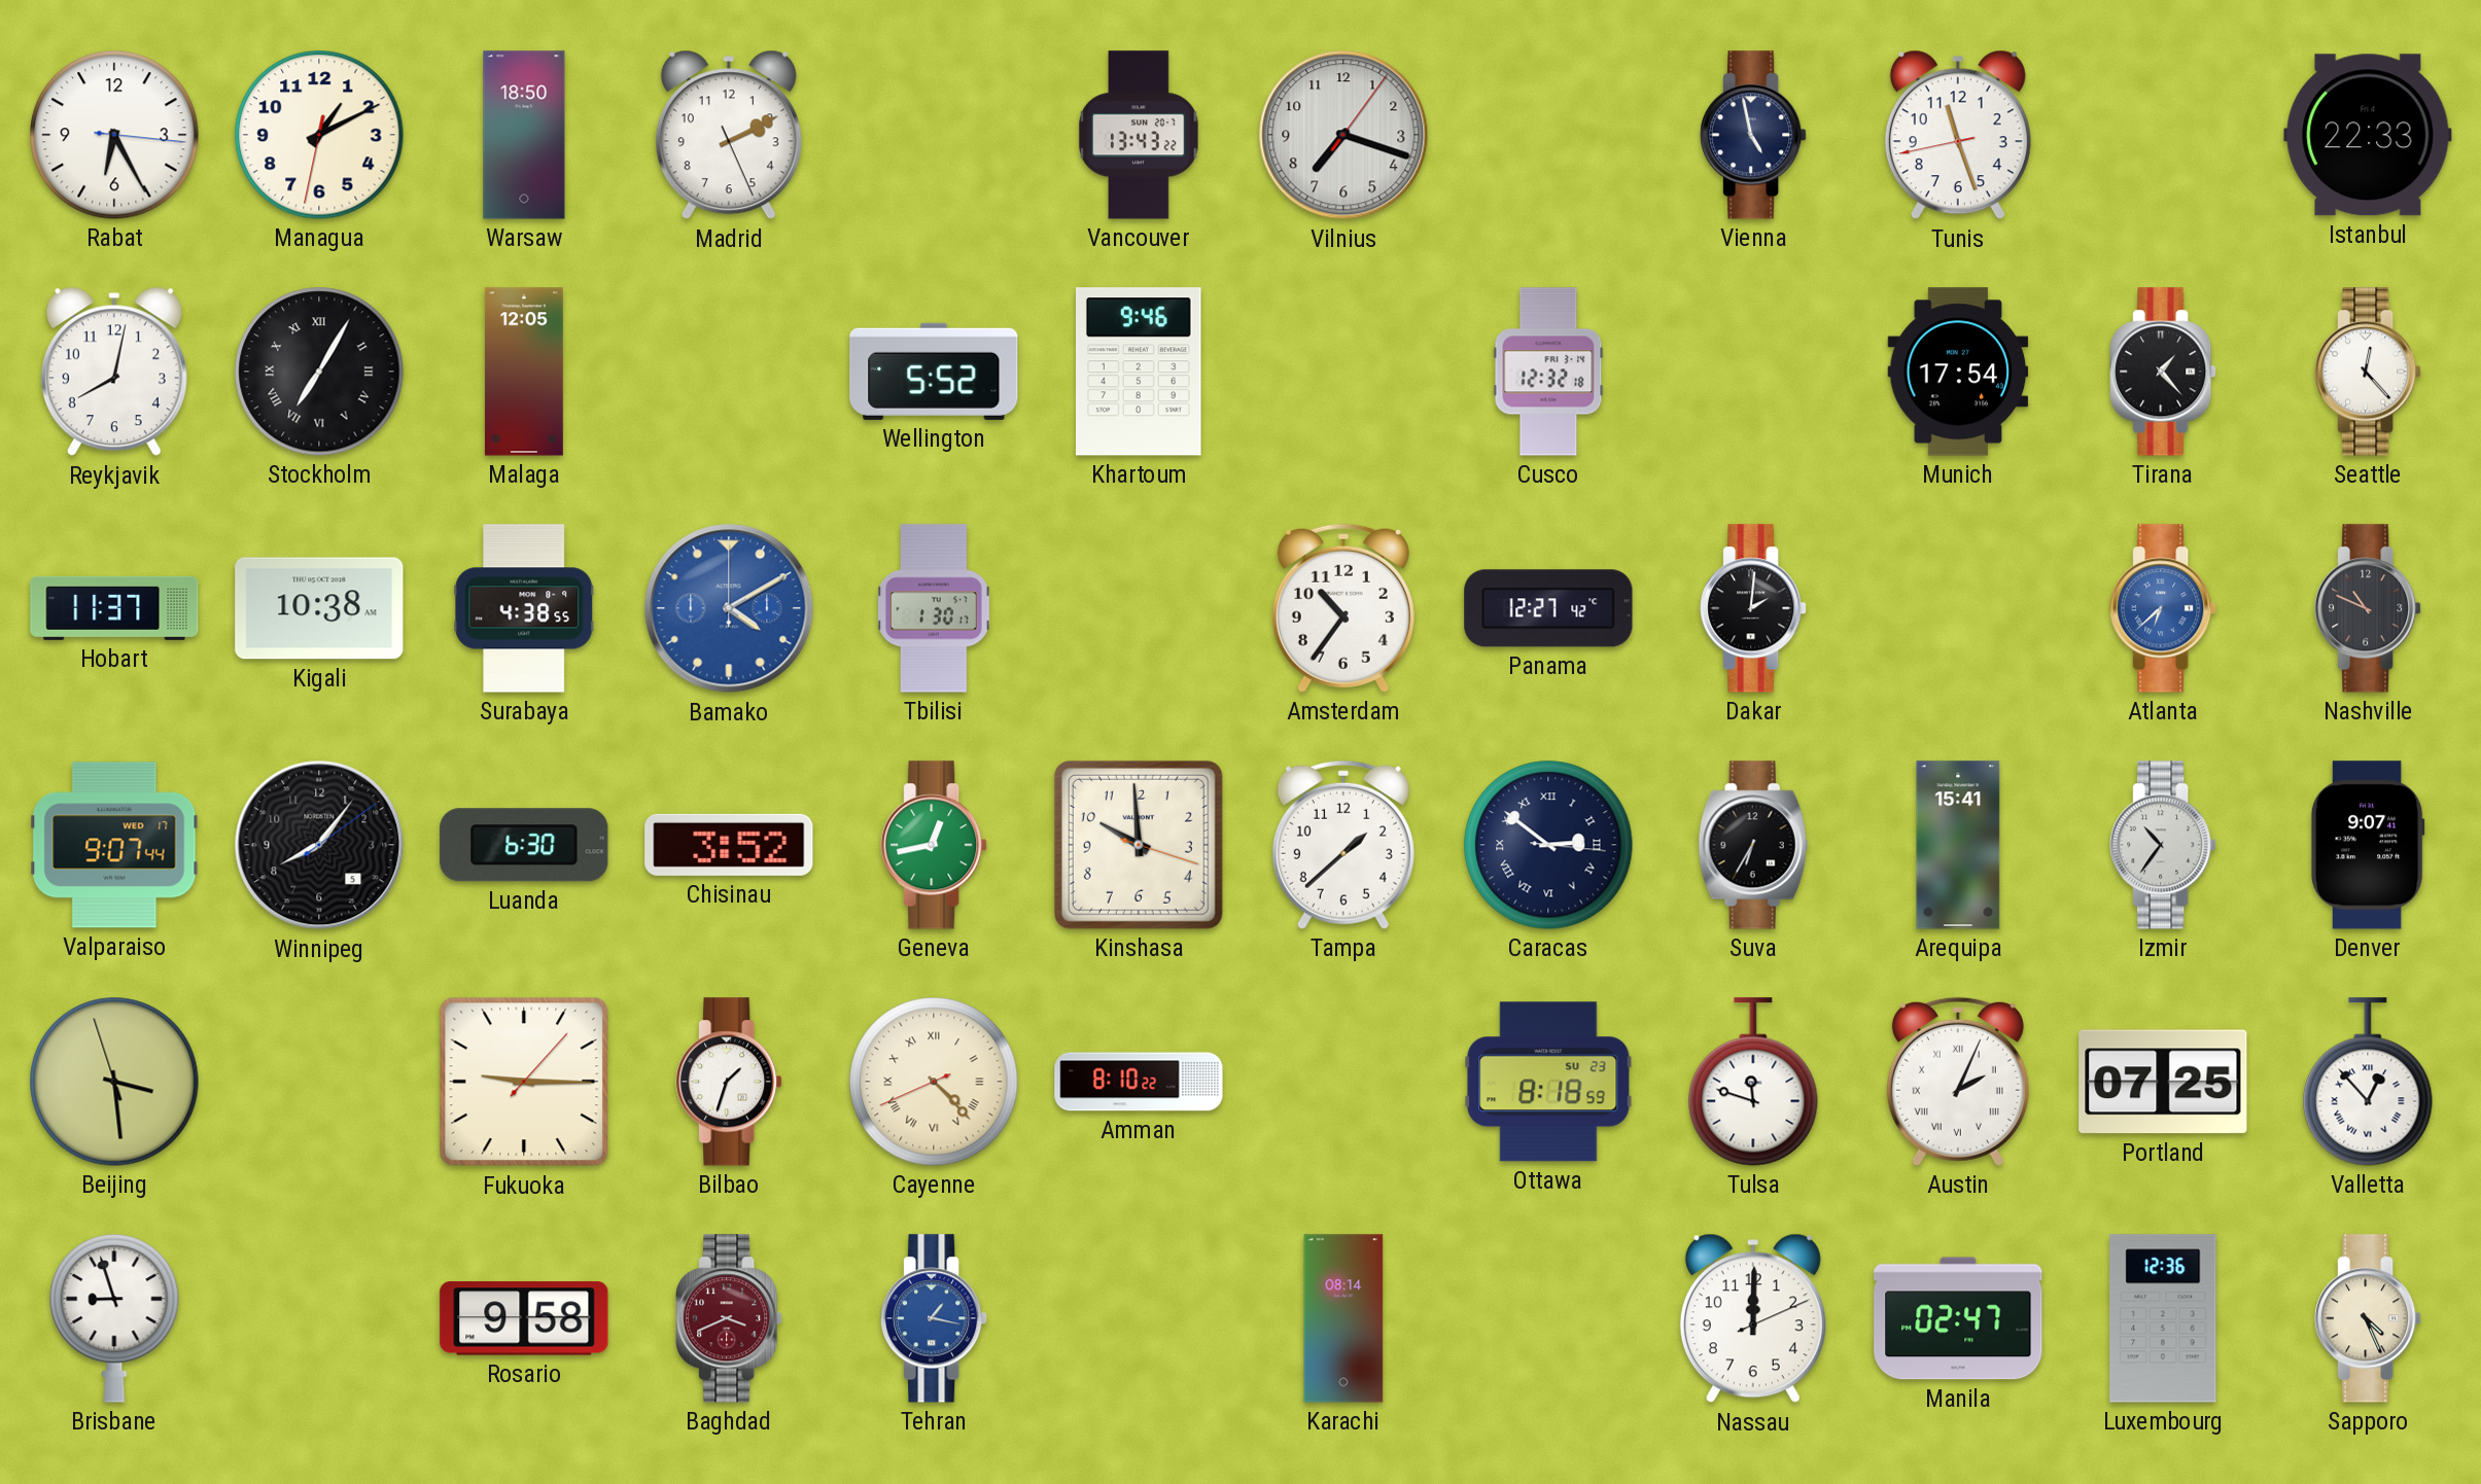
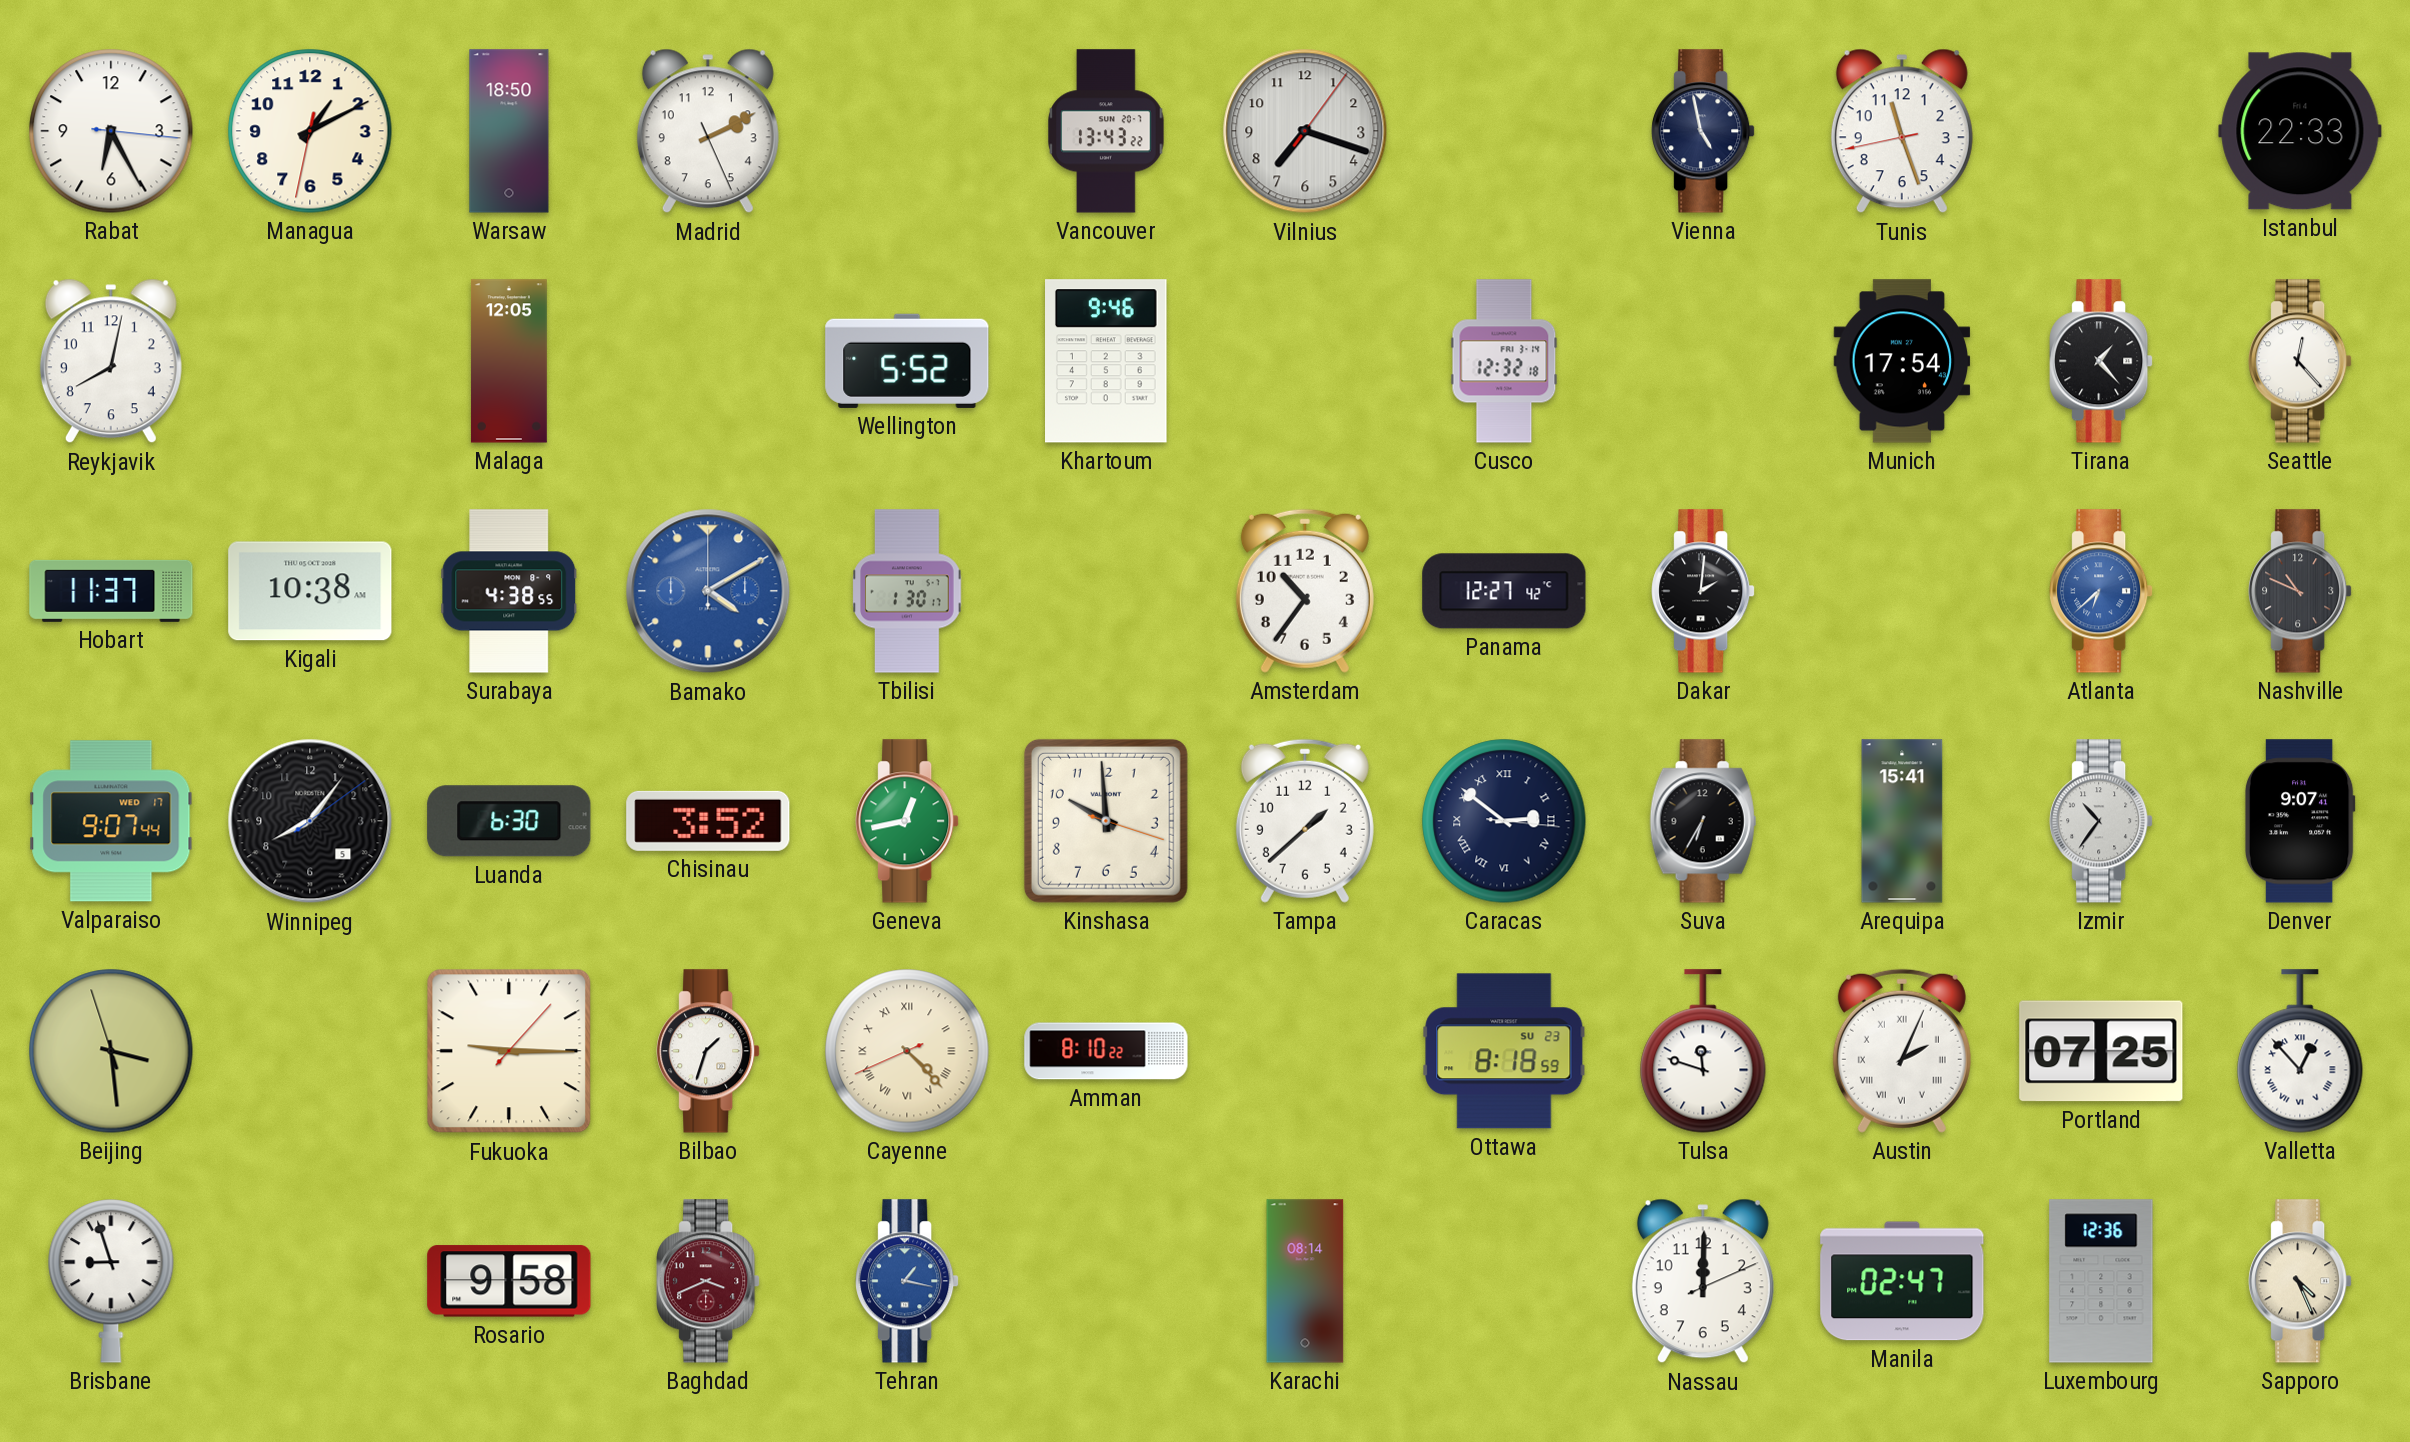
Stockholm: 7:05 -> none
